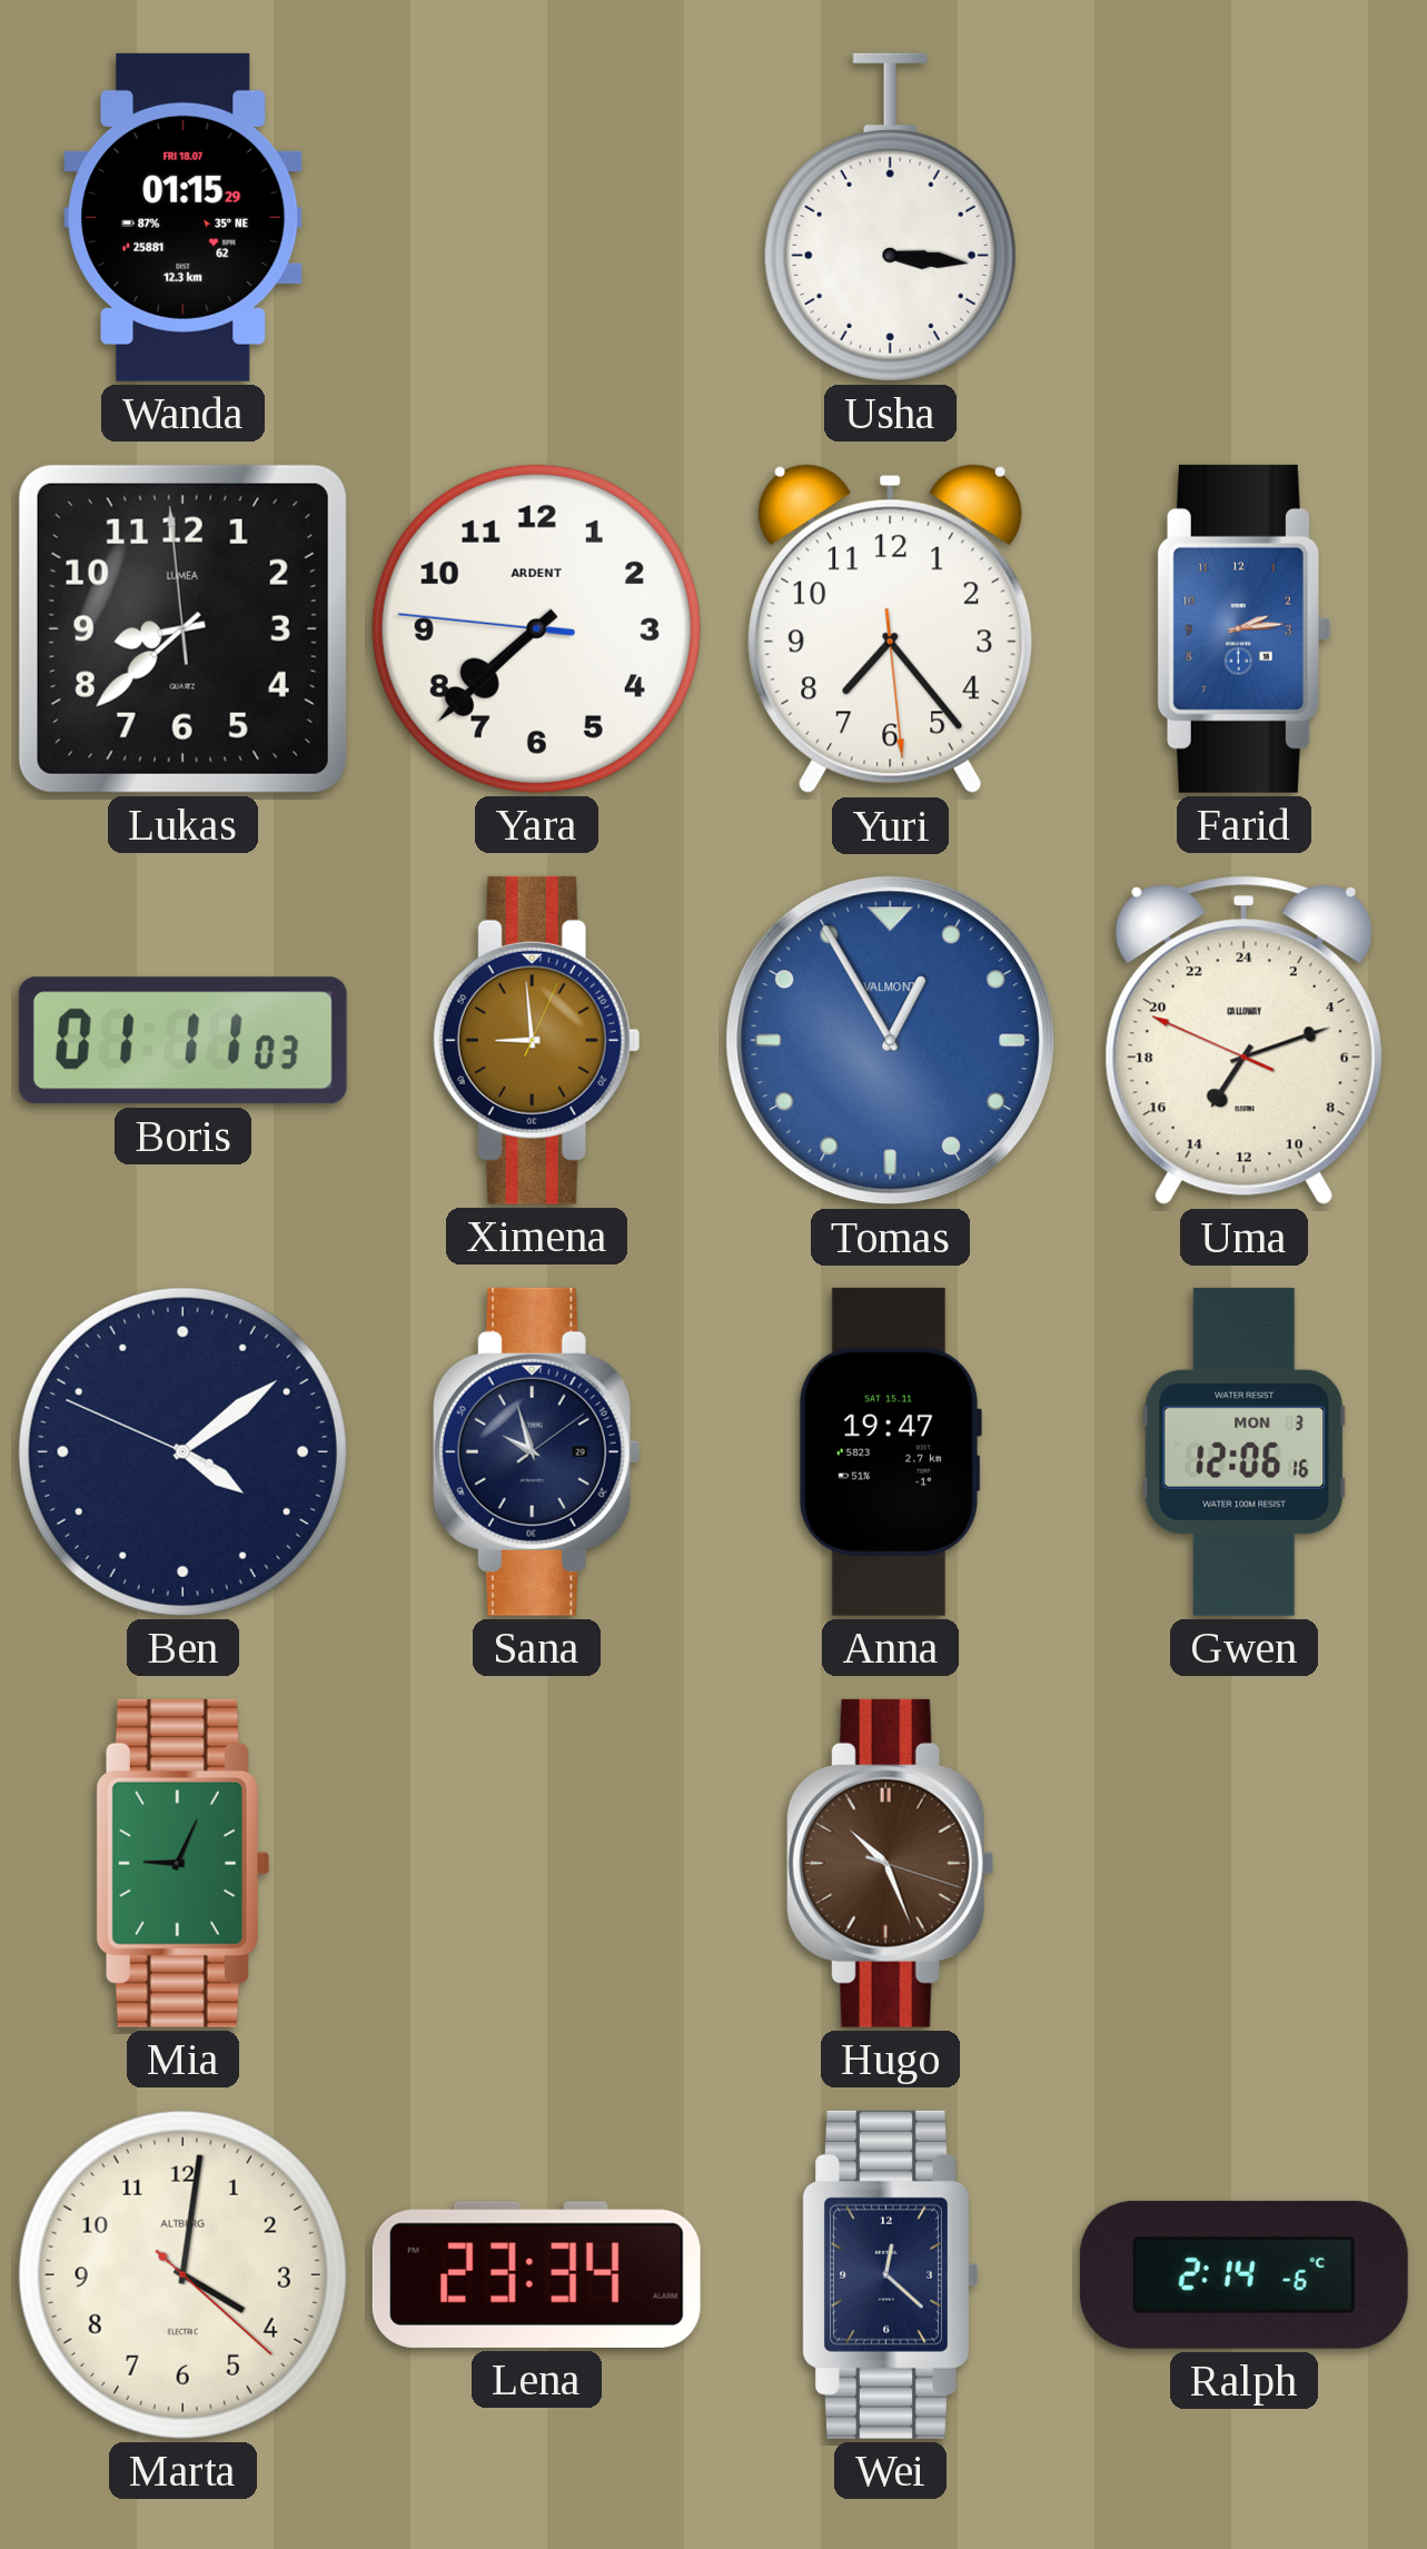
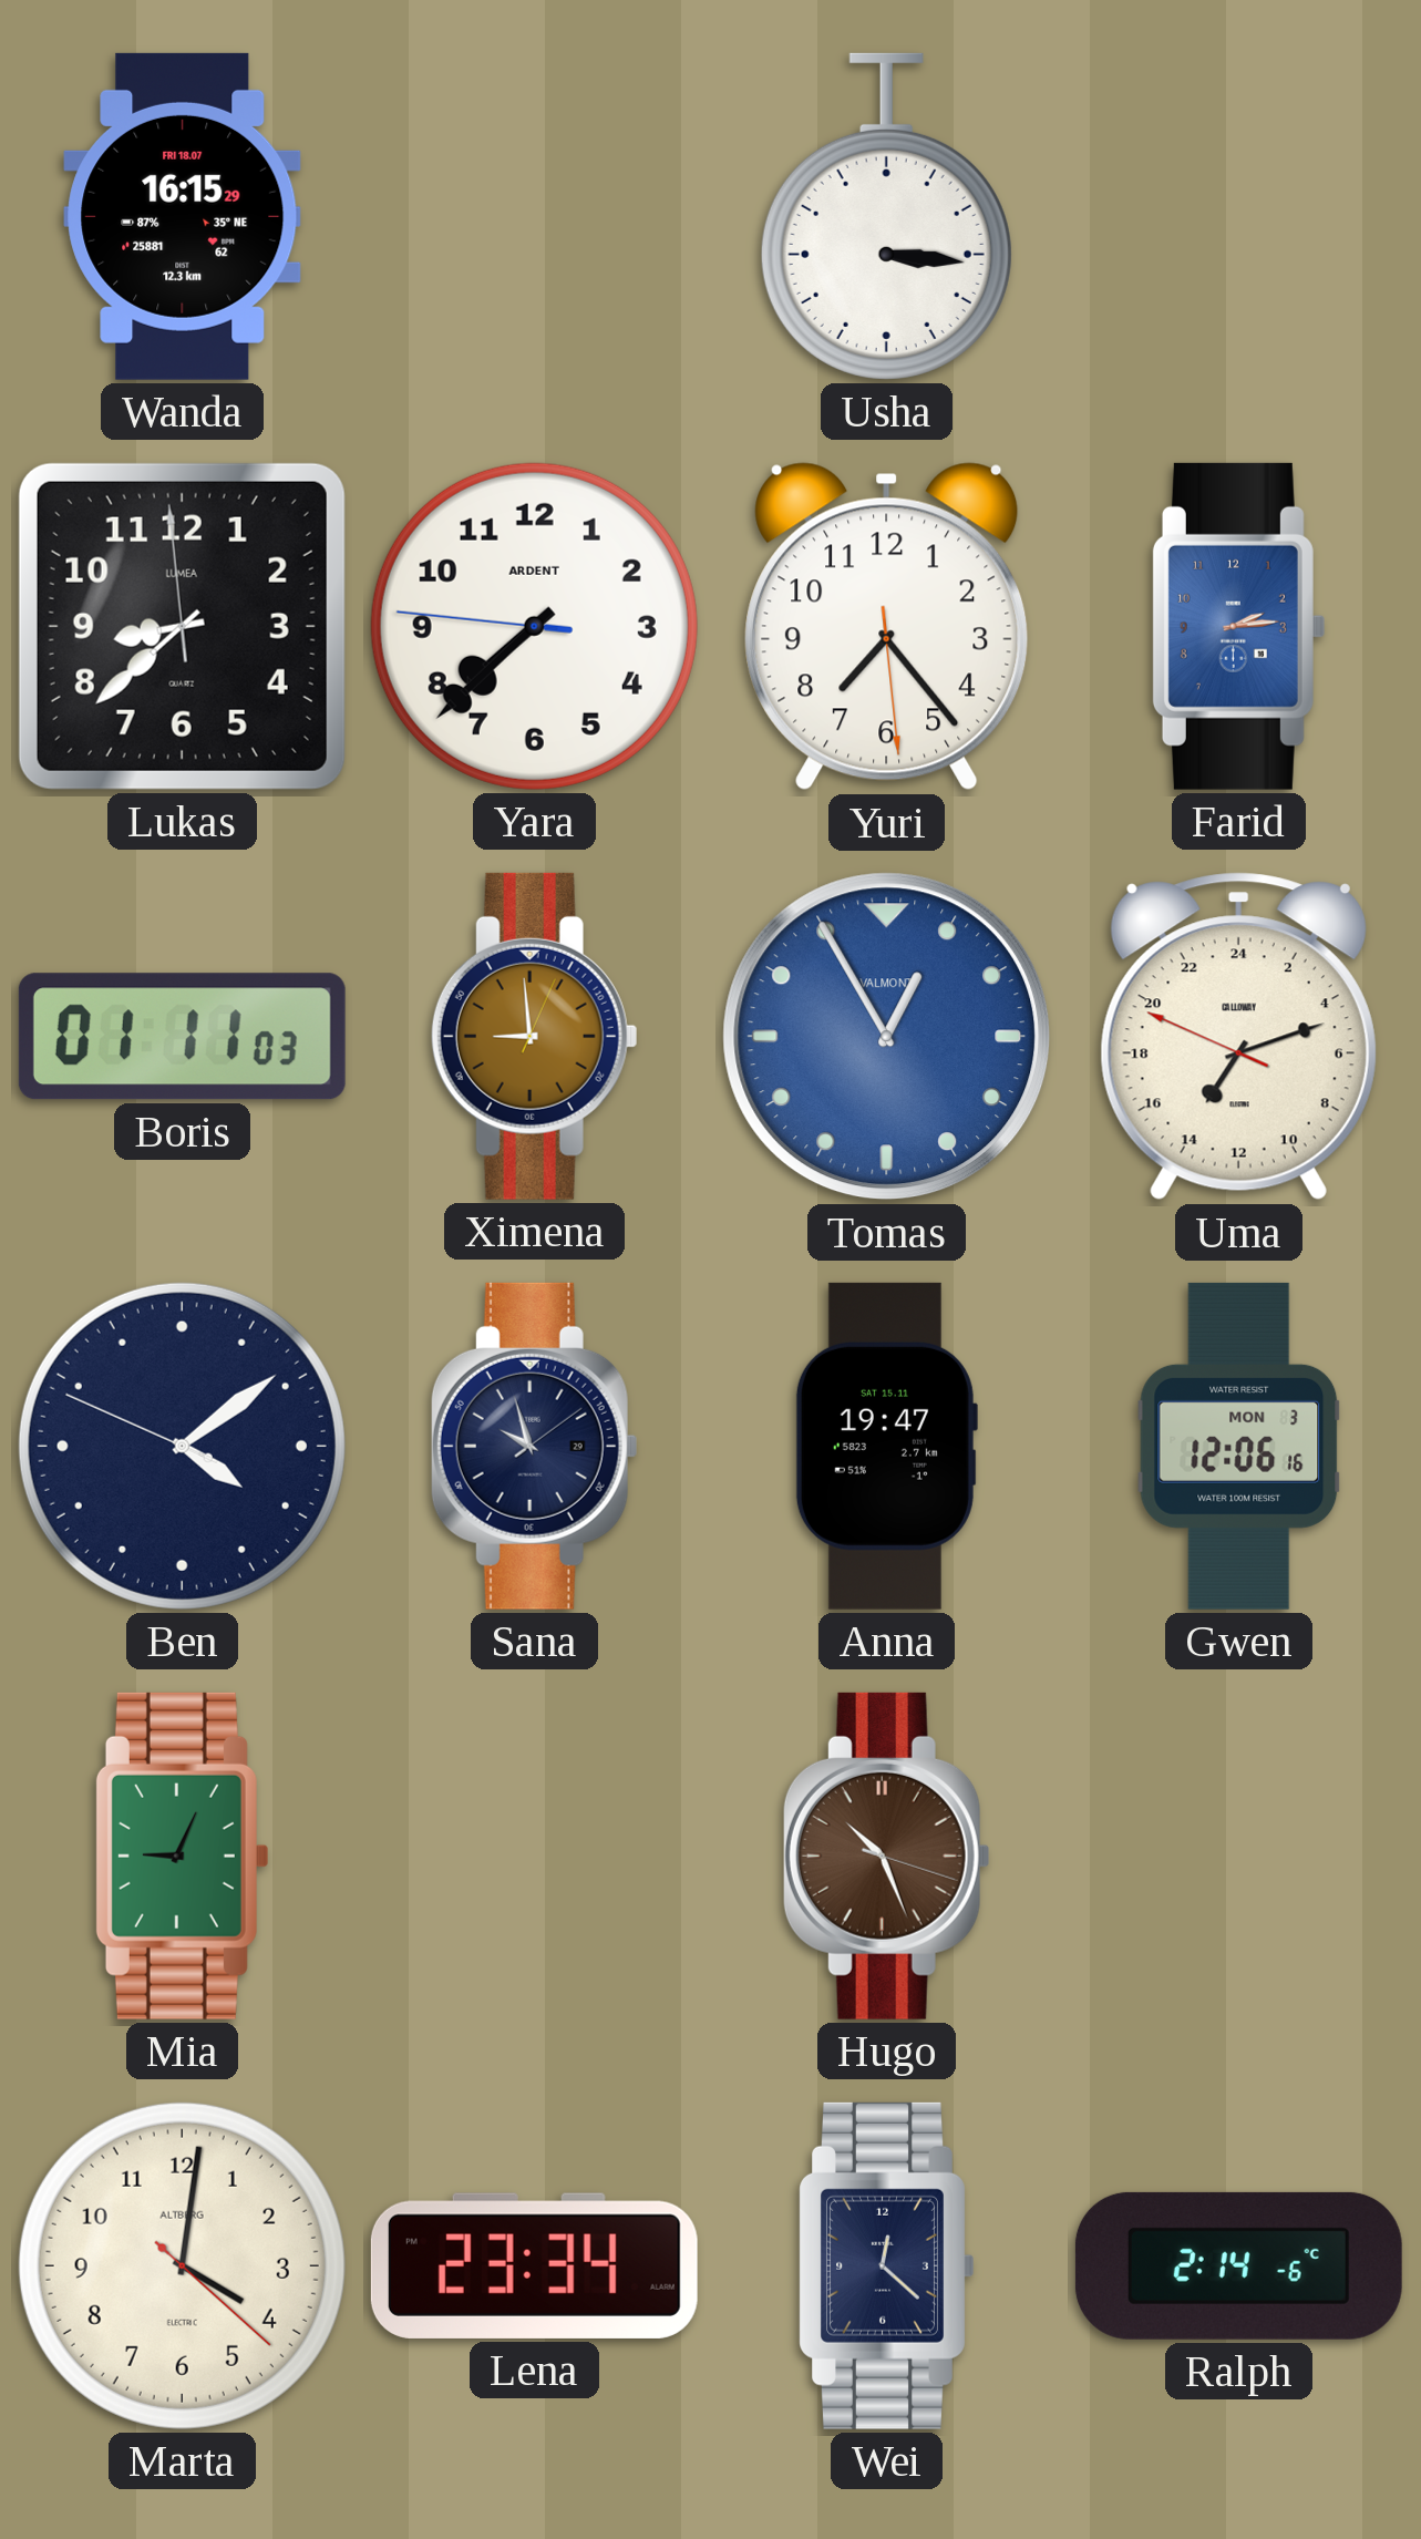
Wanda: 01:15 -> 16:15
